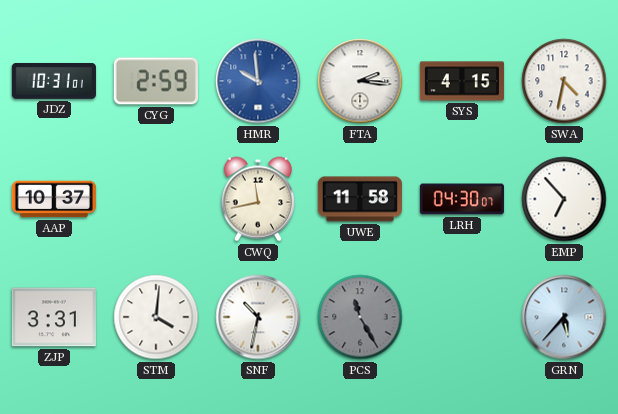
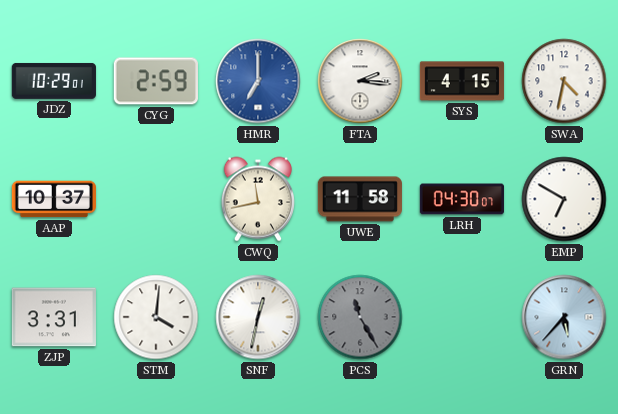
JDZ: 10:31 -> 10:29
HMR: 9:59 -> 7:00
EMP: 6:53 -> 6:50
SNF: 10:32 -> 12:32
